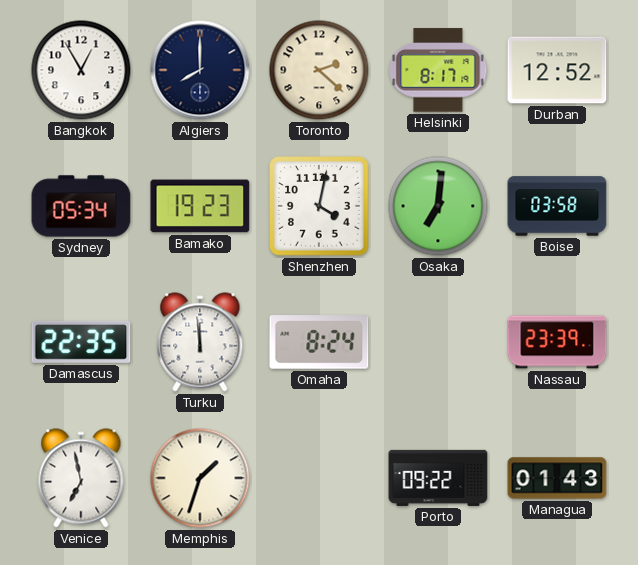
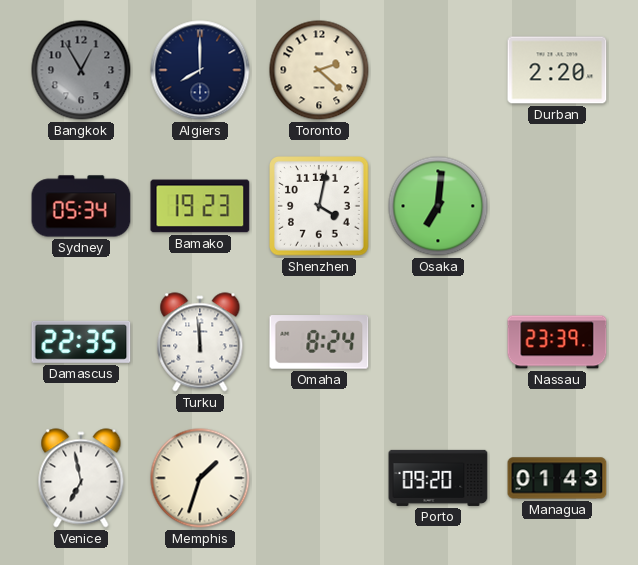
Bangkok dial: white -> grey
Helsinki: 8:17 -> none
Durban: 12:52 -> 2:20
Boise: 03:58 -> none
Porto: 09:22 -> 09:20
